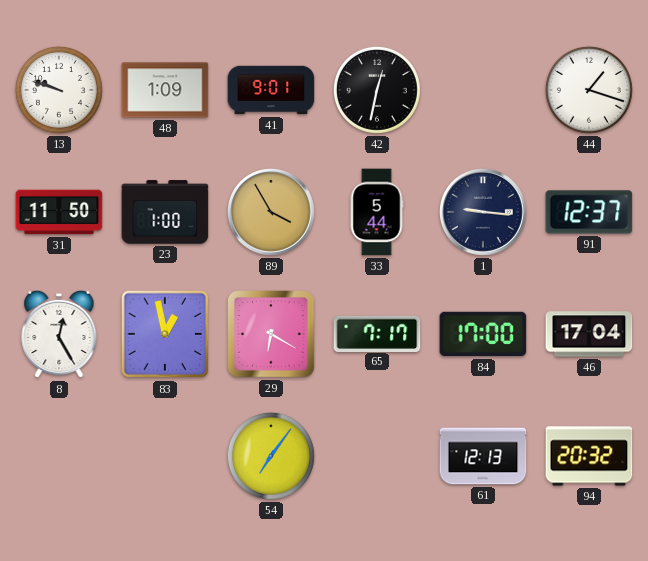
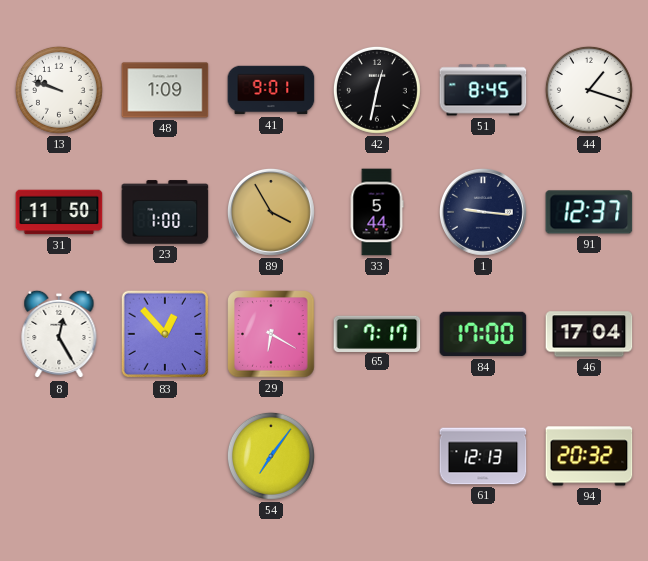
51: none -> 8:45
83: 12:58 -> 12:53
